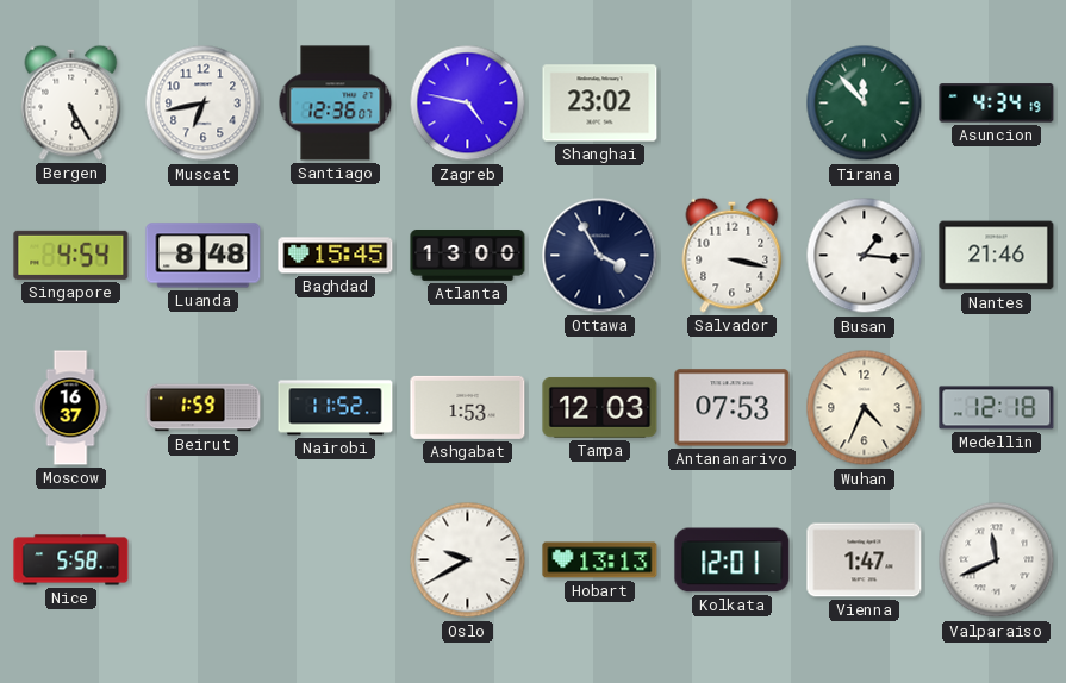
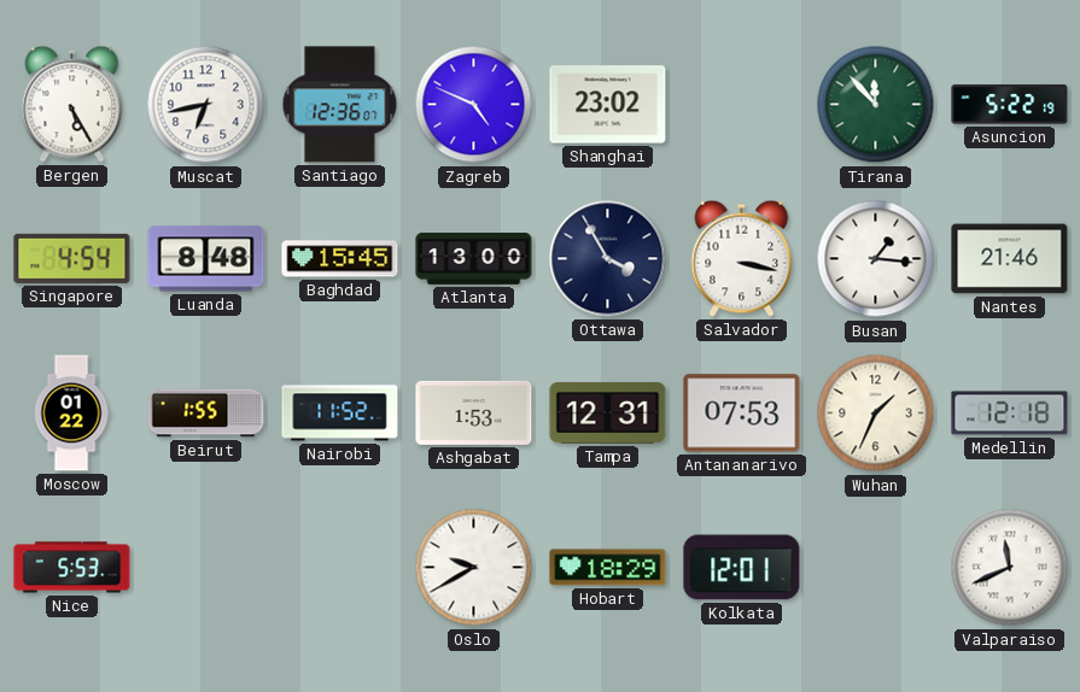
Zagreb: 4:47 -> 4:49
Asuncion: 4:34 -> 5:22
Moscow: 16:37 -> 01:22
Beirut: 1:59 -> 1:55
Tampa: 12:03 -> 12:31
Wuhan: 4:34 -> 1:34
Nice: 5:58 -> 5:53
Hobart: 13:13 -> 18:29
Vienna: 1:47 -> none
